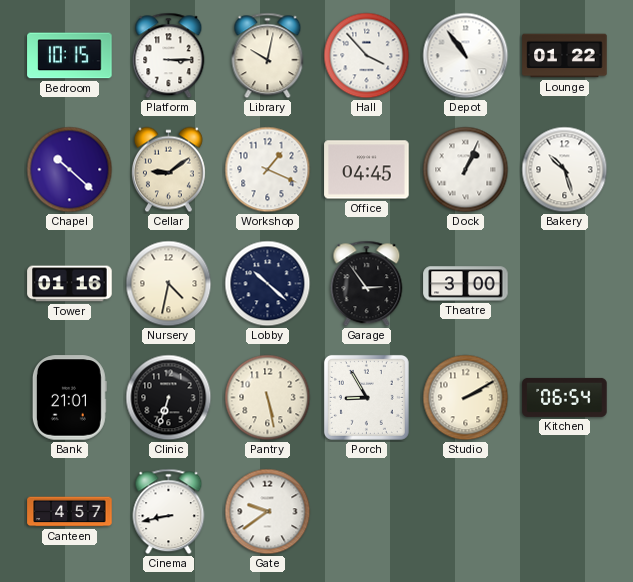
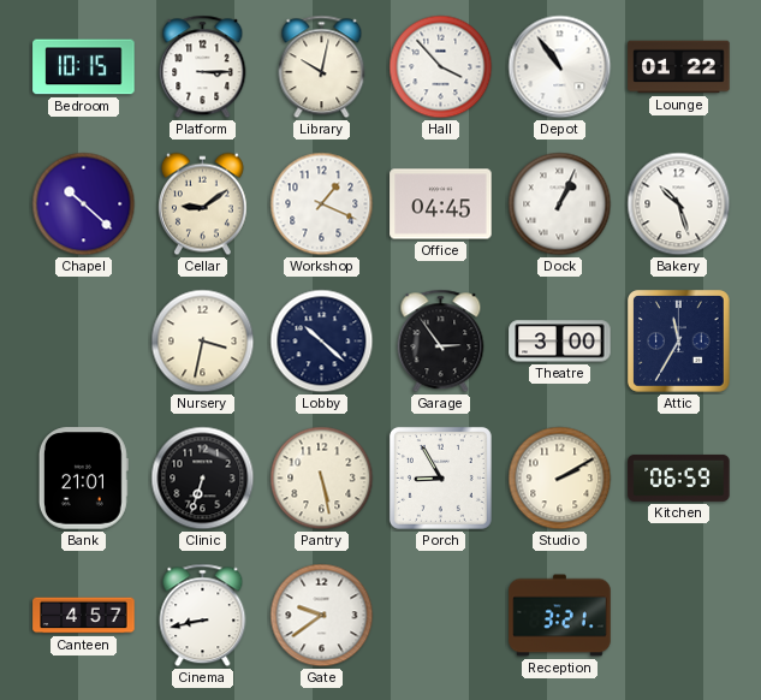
Tower: 01:16 -> none
Nursery: 4:32 -> 3:32
Attic: none -> 11:35
Kitchen: 06:54 -> 06:59
Reception: none -> 3:21
